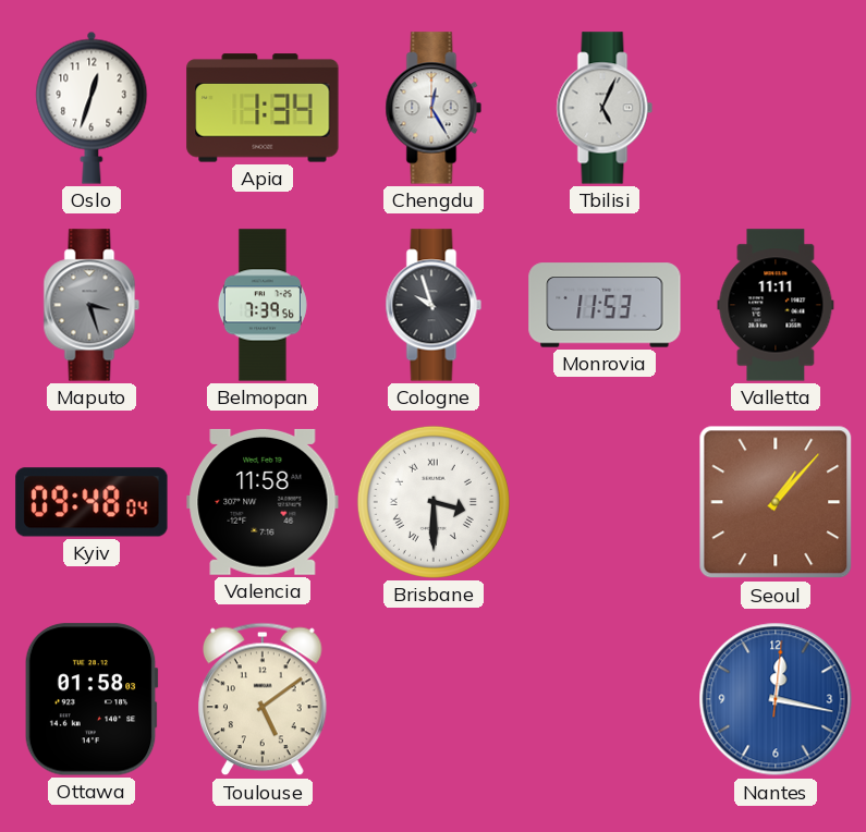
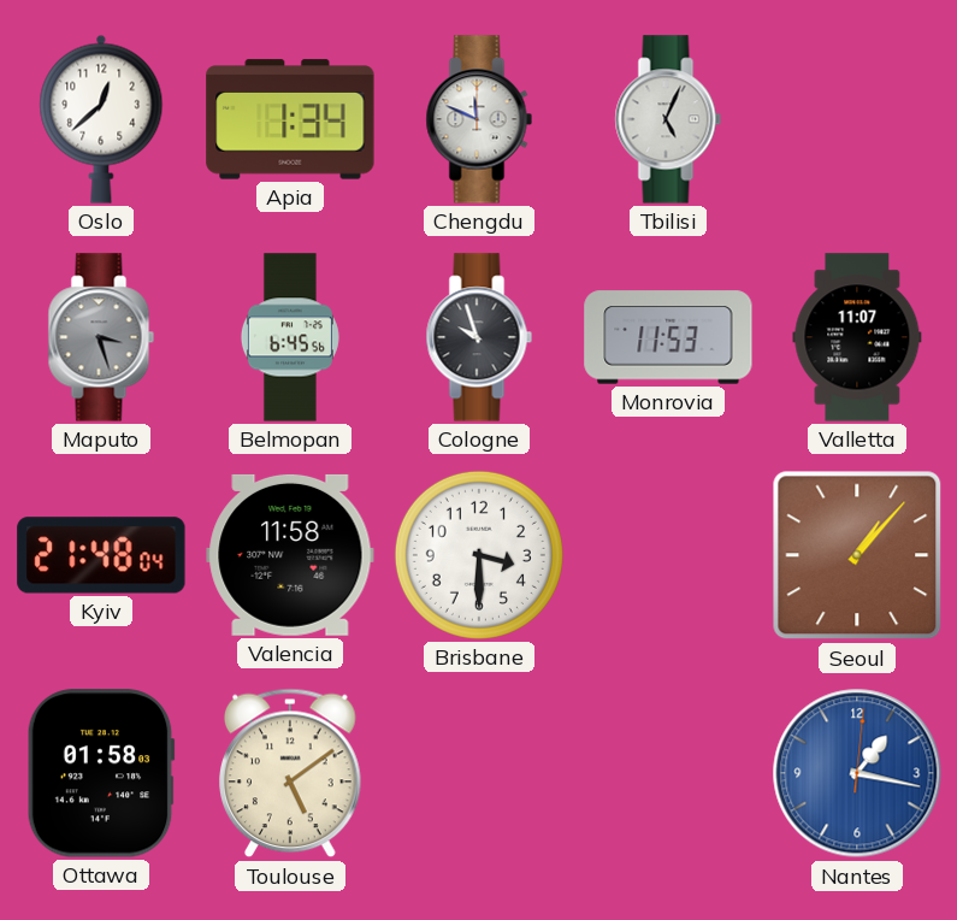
Oslo: 12:33 -> 12:38
Chengdu: 12:25 -> 11:49
Belmopan: 7:39 -> 6:45
Valletta: 11:11 -> 11:07
Kyiv: 09:48 -> 21:48
Brisbane numerals: Roman -> Arabic
Nantes: 12:17 -> 1:17
